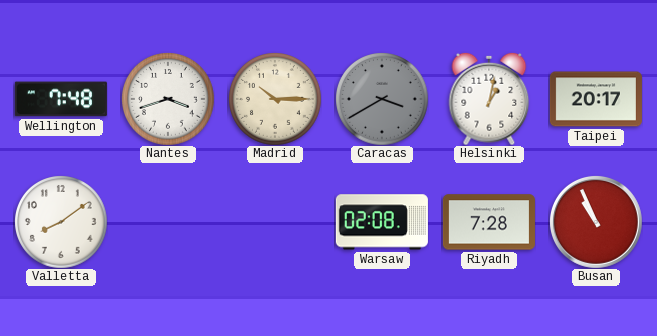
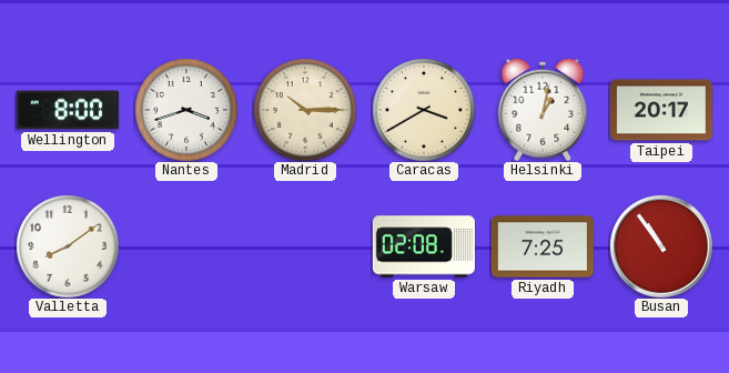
Wellington: 7:48 -> 8:00
Caracas dial: grey -> cream
Riyadh: 7:28 -> 7:25
Busan: 10:56 -> 10:54
